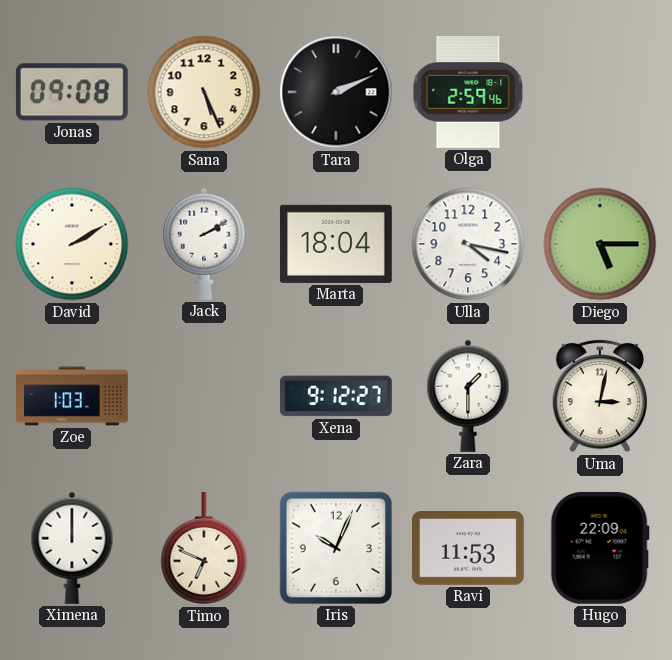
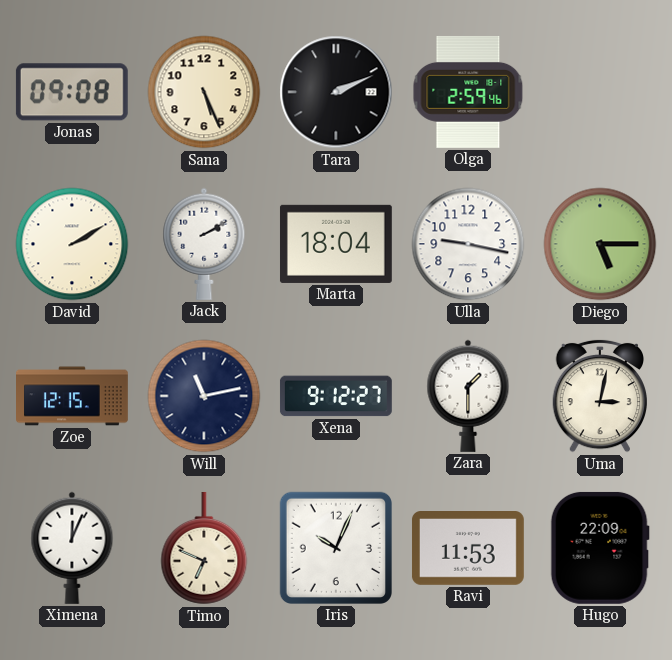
Ulla: 4:17 -> 9:17
Zoe: 1:03 -> 12:15
Will: none -> 11:13
Ximena: 12:00 -> 12:04
